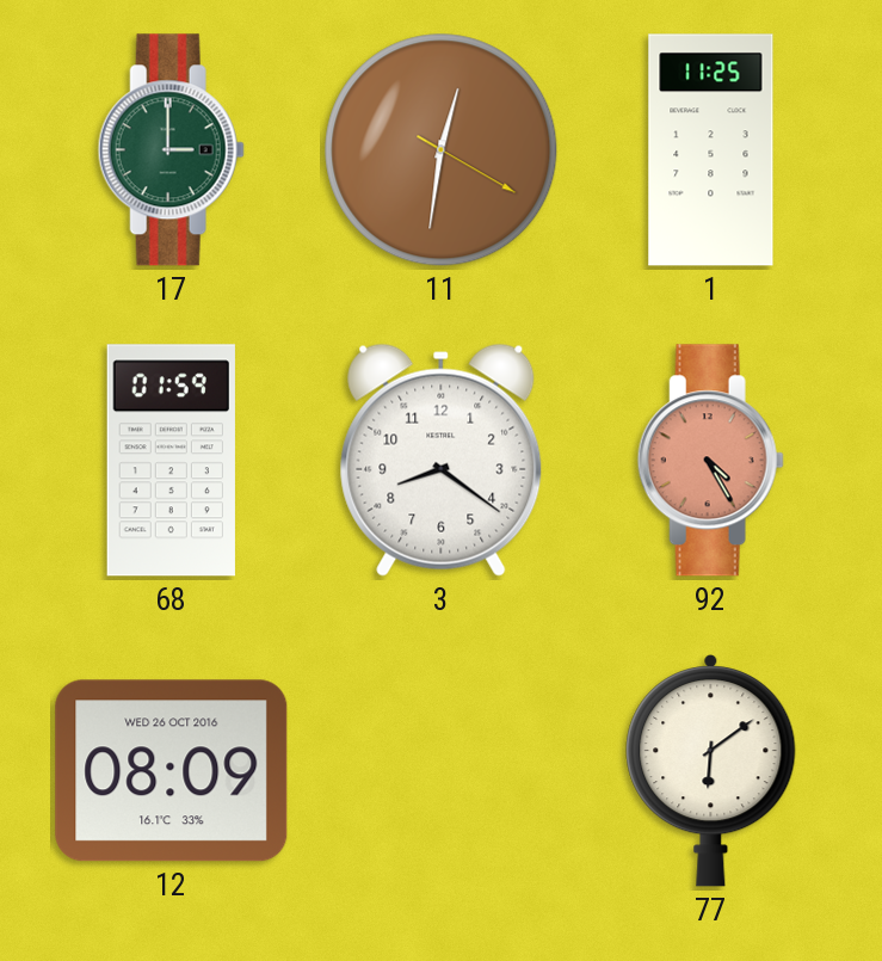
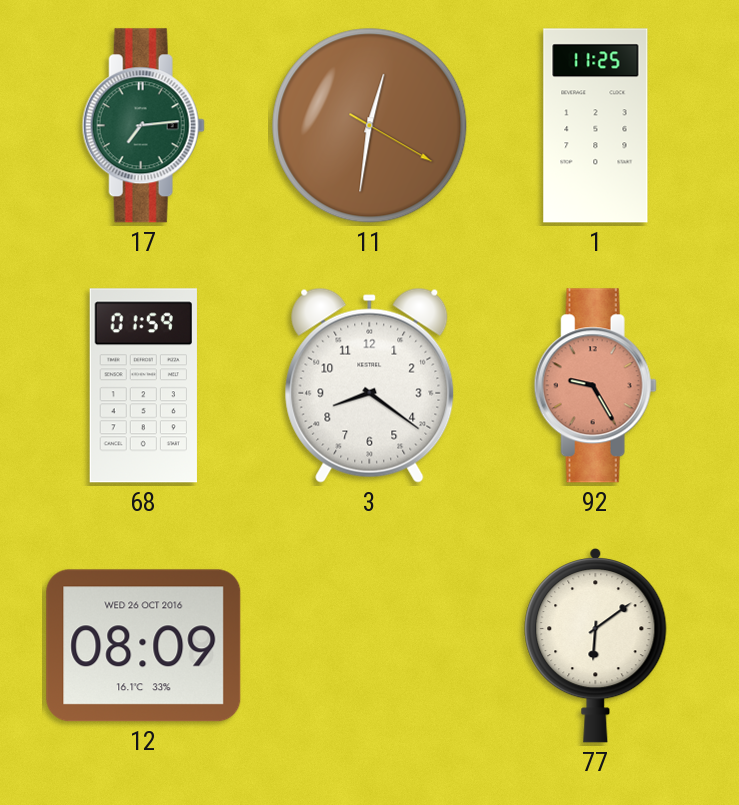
17: 3:00 -> 7:14
92: 4:25 -> 9:25
